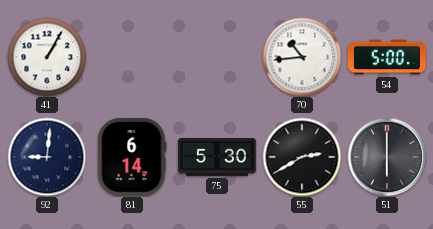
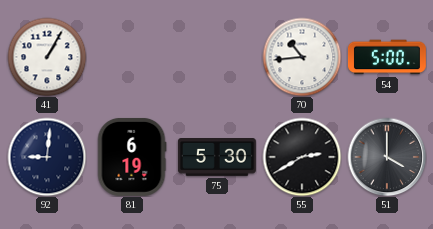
81: 6:14 -> 6:19
51: 6:00 -> 4:00
